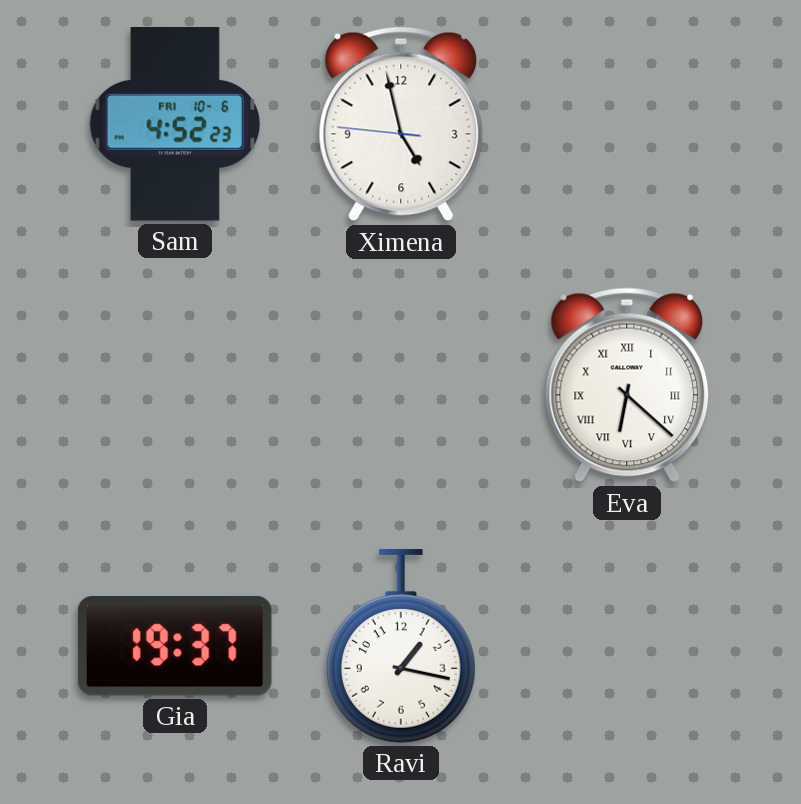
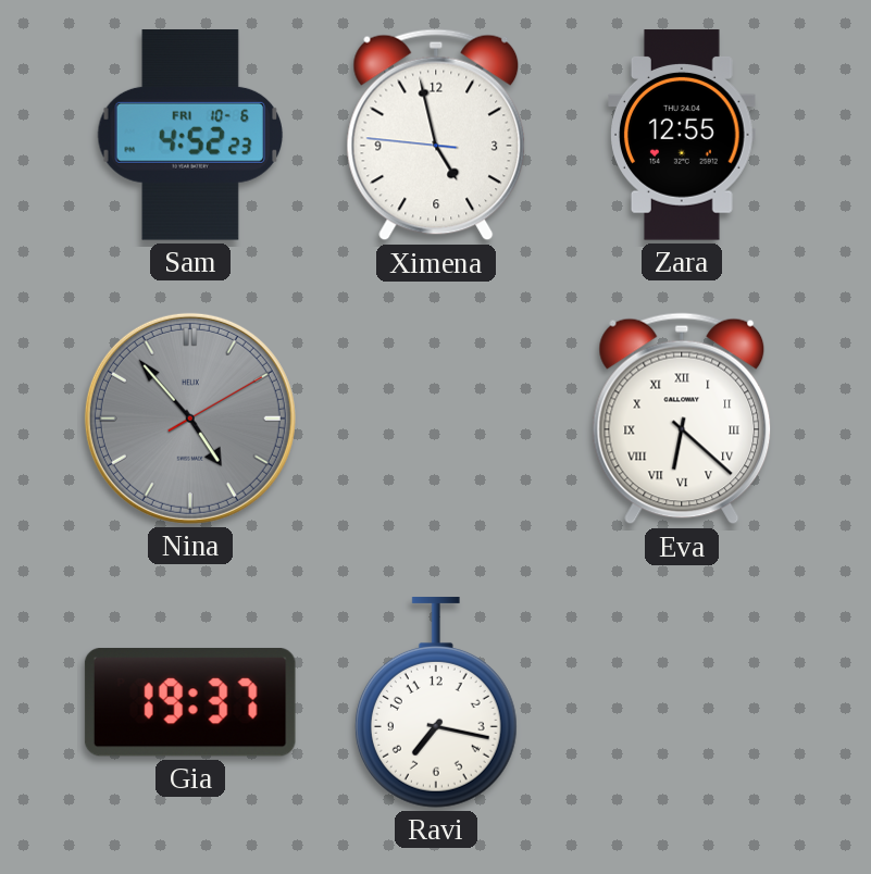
Zara: none -> 12:55
Nina: none -> 4:53
Ravi: 1:17 -> 7:17
